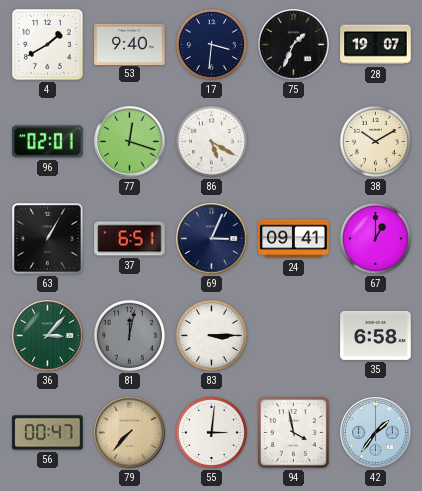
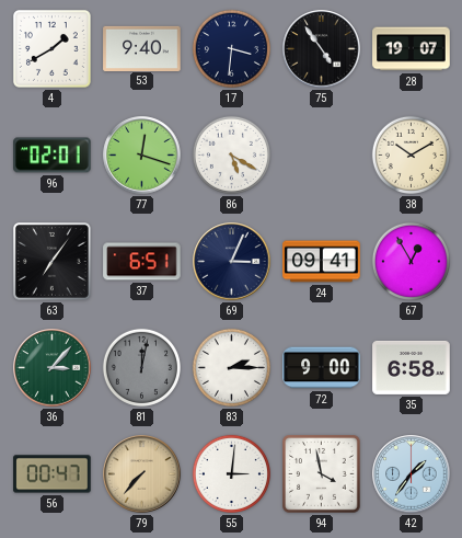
75: 1:34 -> 4:54
63: 1:05 -> 7:06
67: 1:00 -> 12:55
83: 3:15 -> 2:15
72: none -> 9:00
